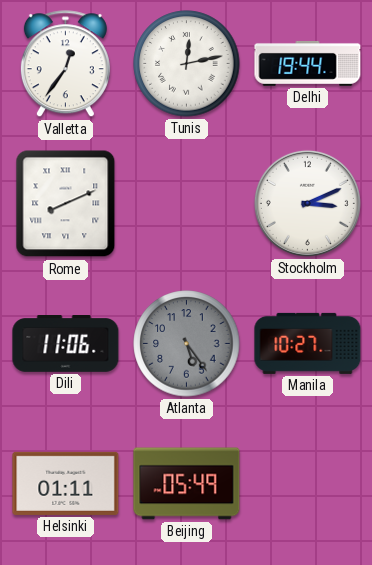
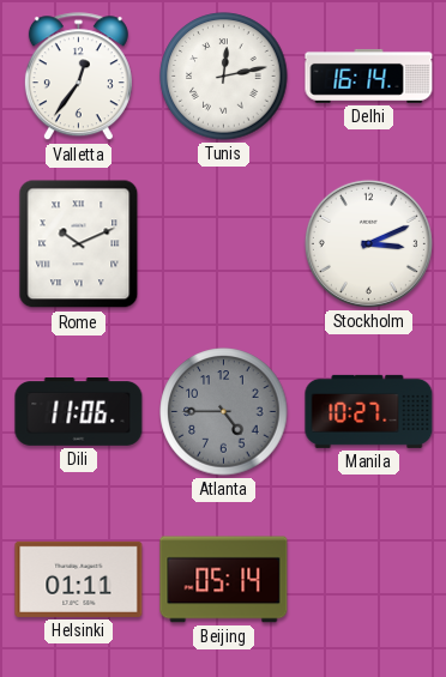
Delhi: 19:44 -> 16:14
Rome: 8:11 -> 10:11
Atlanta: 5:24 -> 4:45
Beijing: 05:49 -> 05:14
